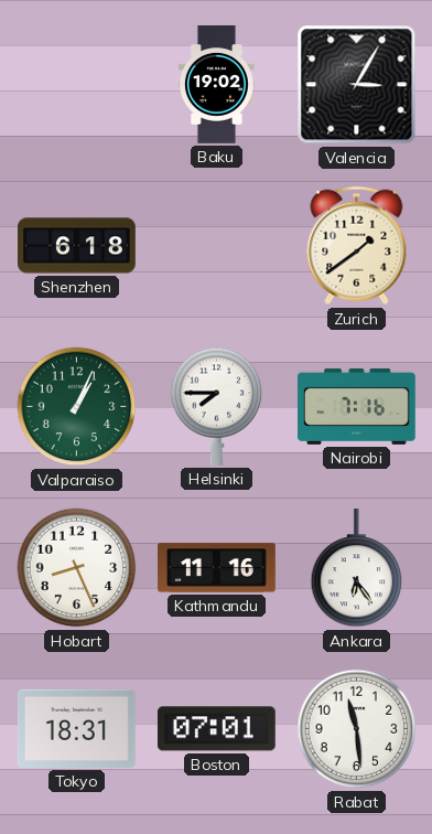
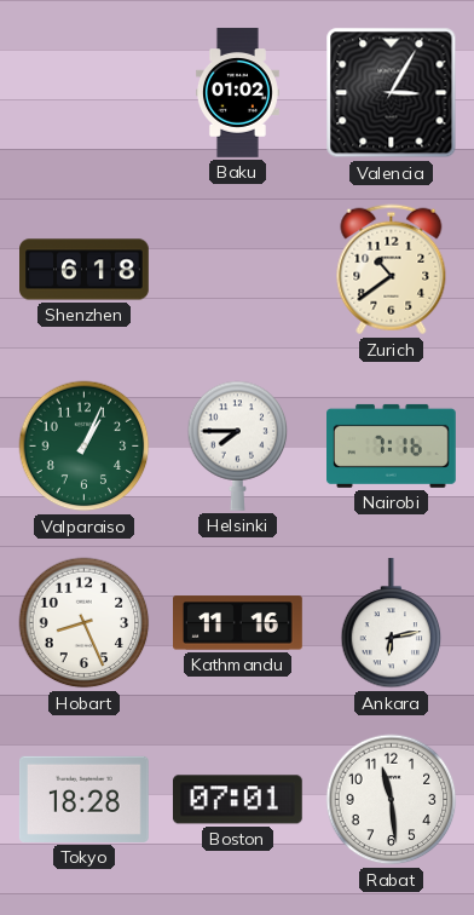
Baku: 19:02 -> 01:02
Zurich: 1:39 -> 10:39
Ankara: 6:24 -> 6:13
Tokyo: 18:31 -> 18:28
